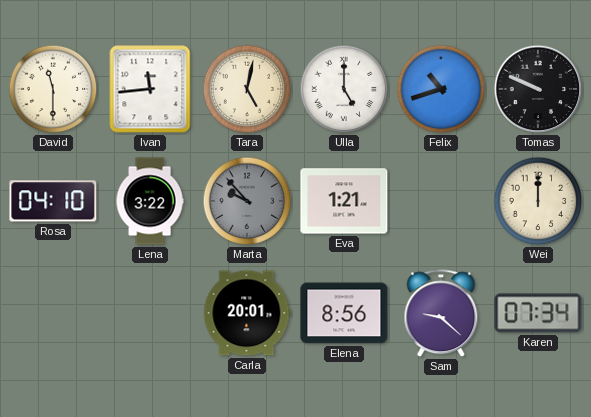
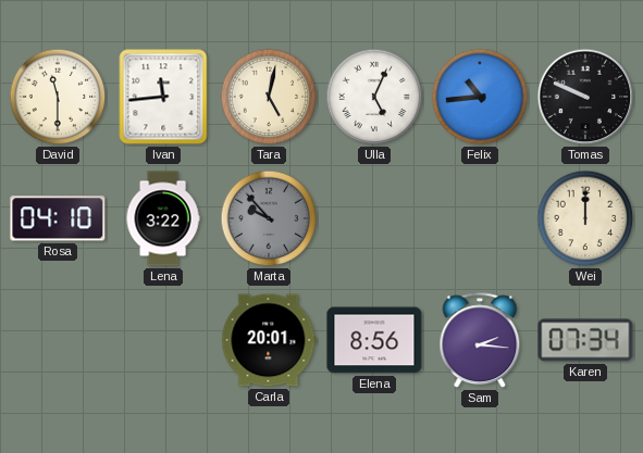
Ulla: 5:00 -> 5:04
Felix: 10:42 -> 10:44
Eva: 1:21 -> none
Sam: 9:22 -> 2:16
